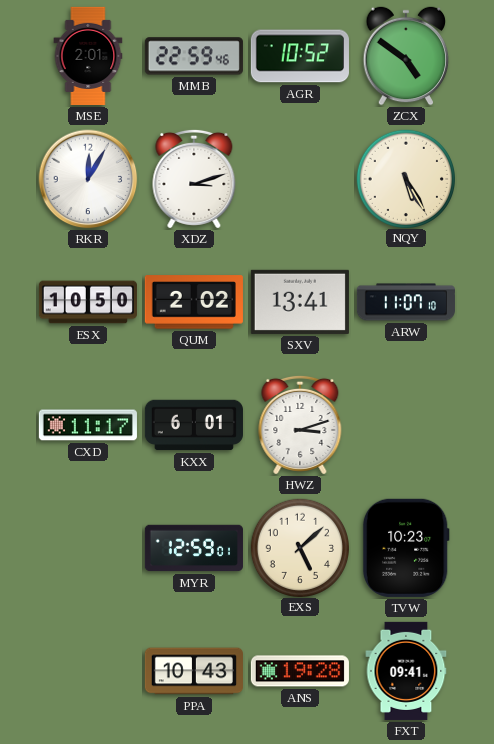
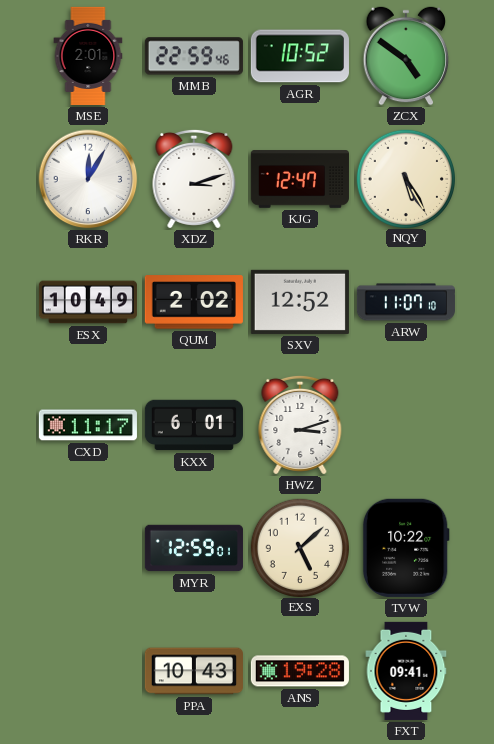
KJG: none -> 12:47
ESX: 10:50 -> 10:49
SXV: 13:41 -> 12:52
TVW: 10:23 -> 10:22
